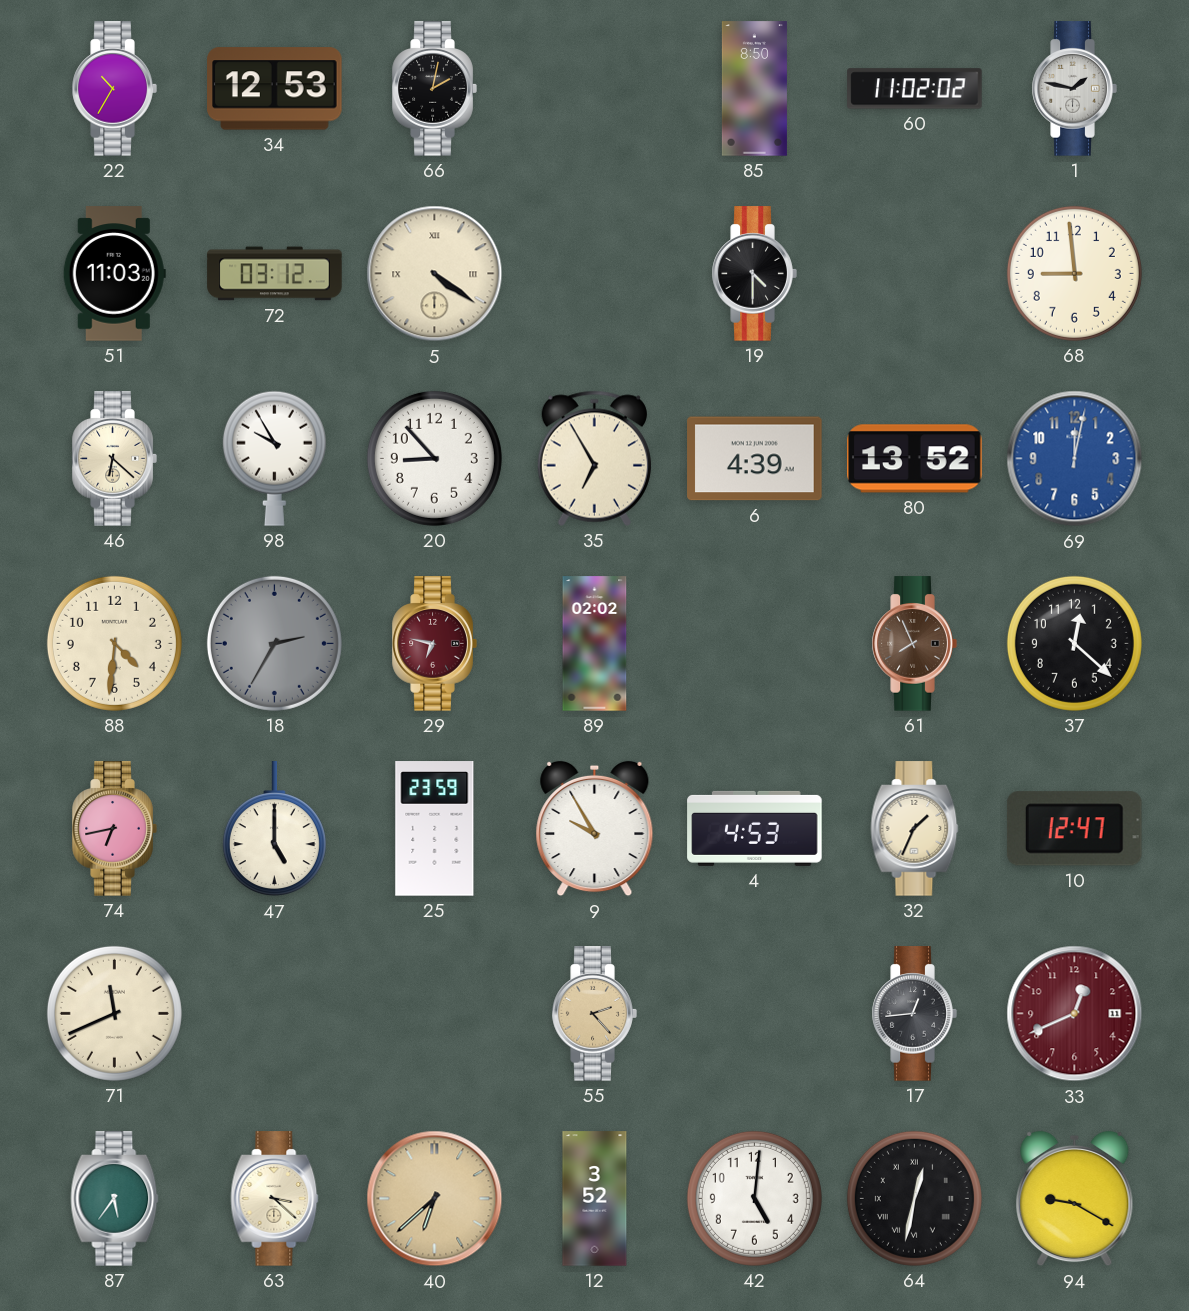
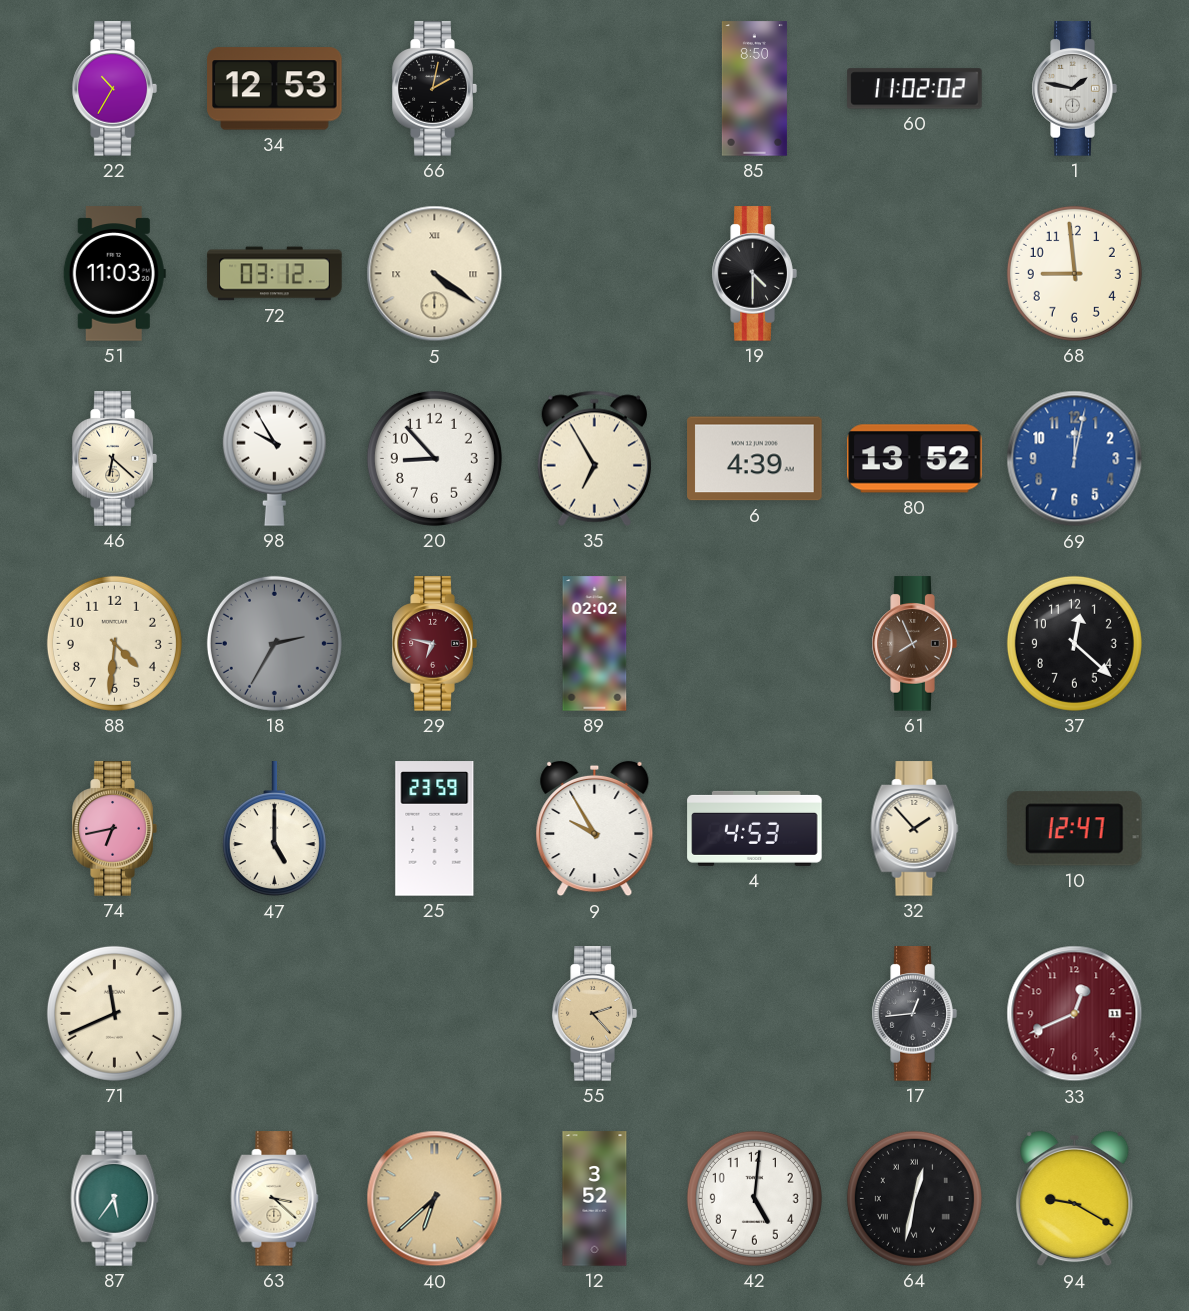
32: 1:34 -> 1:53
